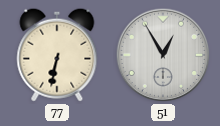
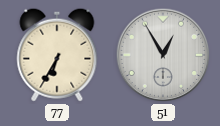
77: 6:32 -> 6:35
